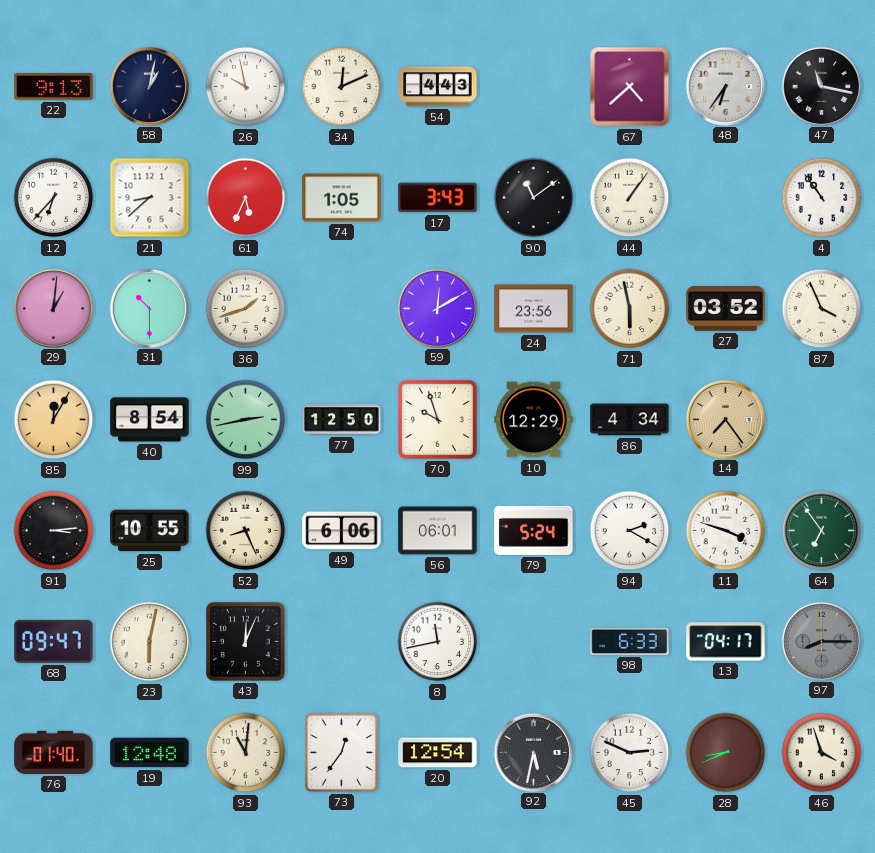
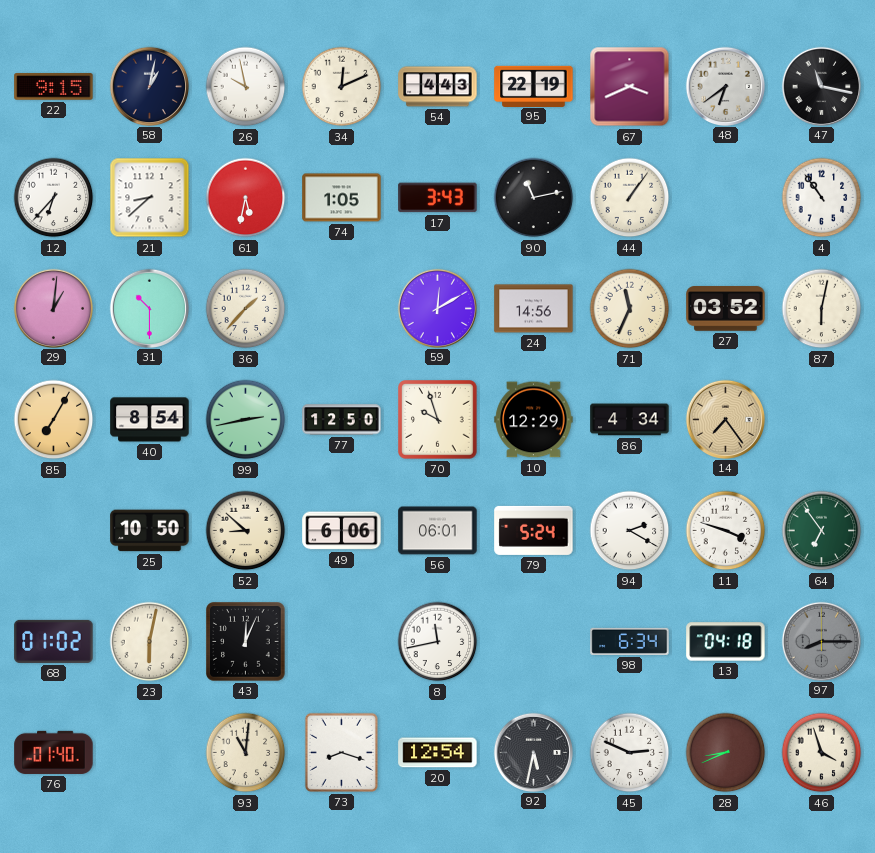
22: 9:13 -> 9:15
95: none -> 22:19
67: 4:38 -> 3:41
48: 6:36 -> 6:39
61: 5:34 -> 5:32
90: 11:09 -> 11:13
36: 1:42 -> 1:37
24: 23:56 -> 14:56
71: 5:58 -> 11:34
87: 3:56 -> 6:02
85: 12:05 -> 7:05
91: 3:14 -> none
25: 10:55 -> 10:50
52: 8:26 -> 8:52
68: 09:47 -> 01:02
98: 6:33 -> 6:34
13: 04:17 -> 04:18
19: 12:48 -> none
73: 12:36 -> 8:18
